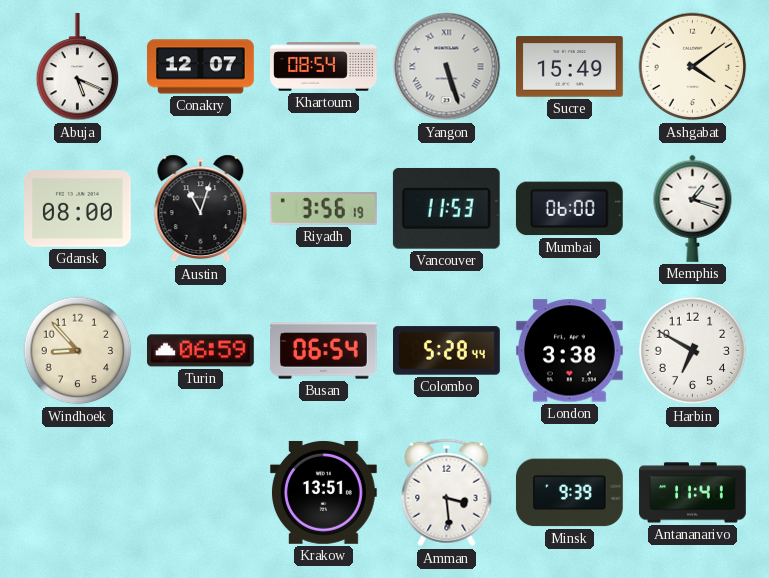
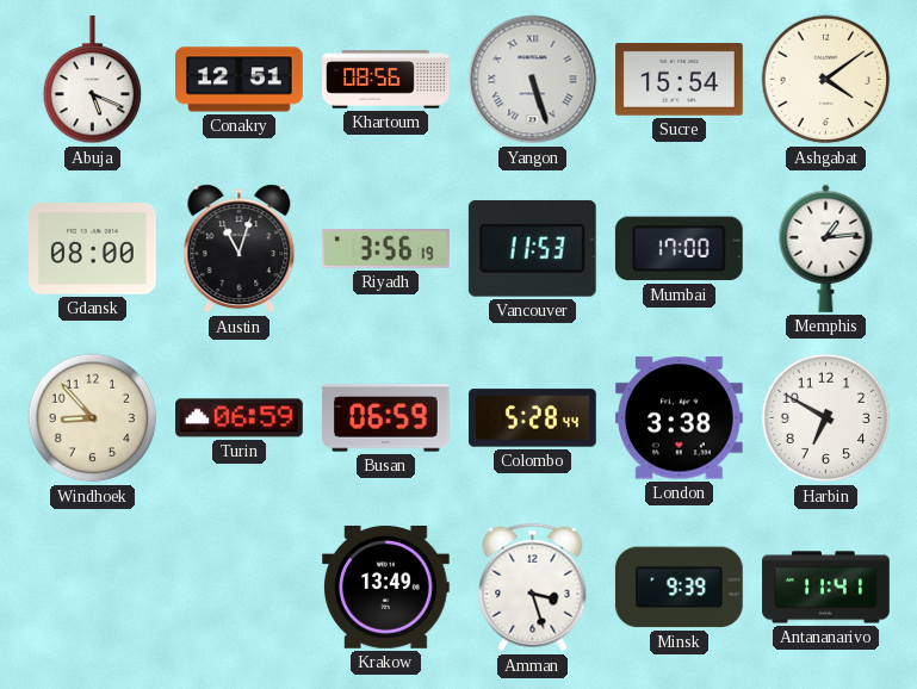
Conakry: 12:07 -> 12:51
Khartoum: 08:54 -> 08:56
Sucre: 15:49 -> 15:54
Mumbai: 06:00 -> 17:00
Memphis: 1:18 -> 1:14
Busan: 06:54 -> 06:59
Krakow: 13:51 -> 13:49
Amman: 3:29 -> 3:27
